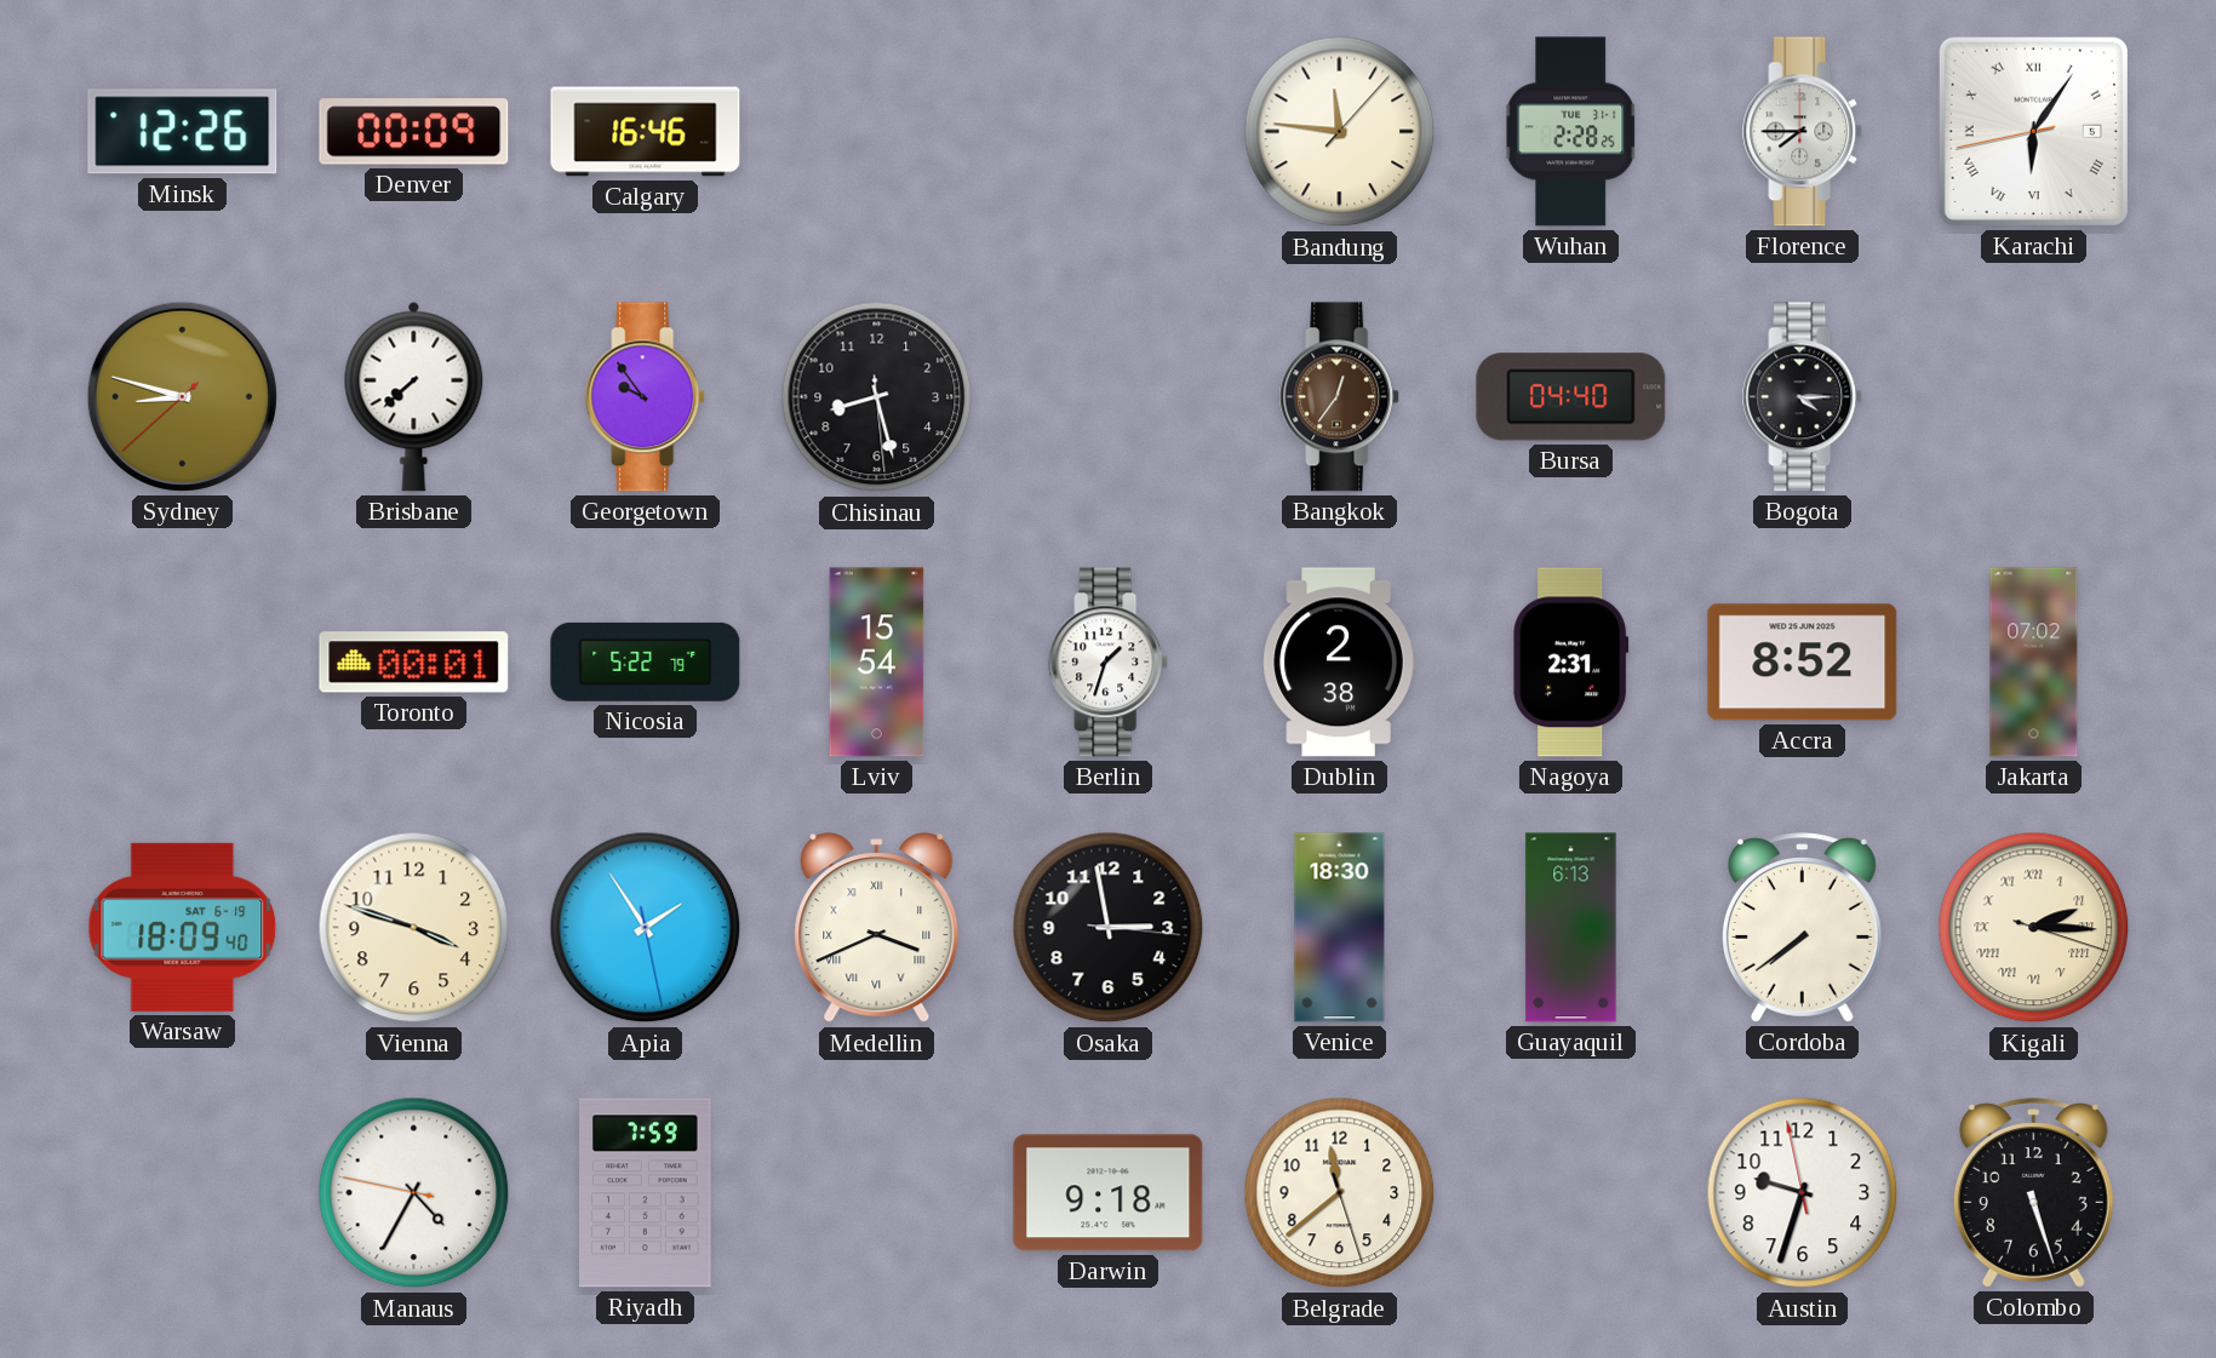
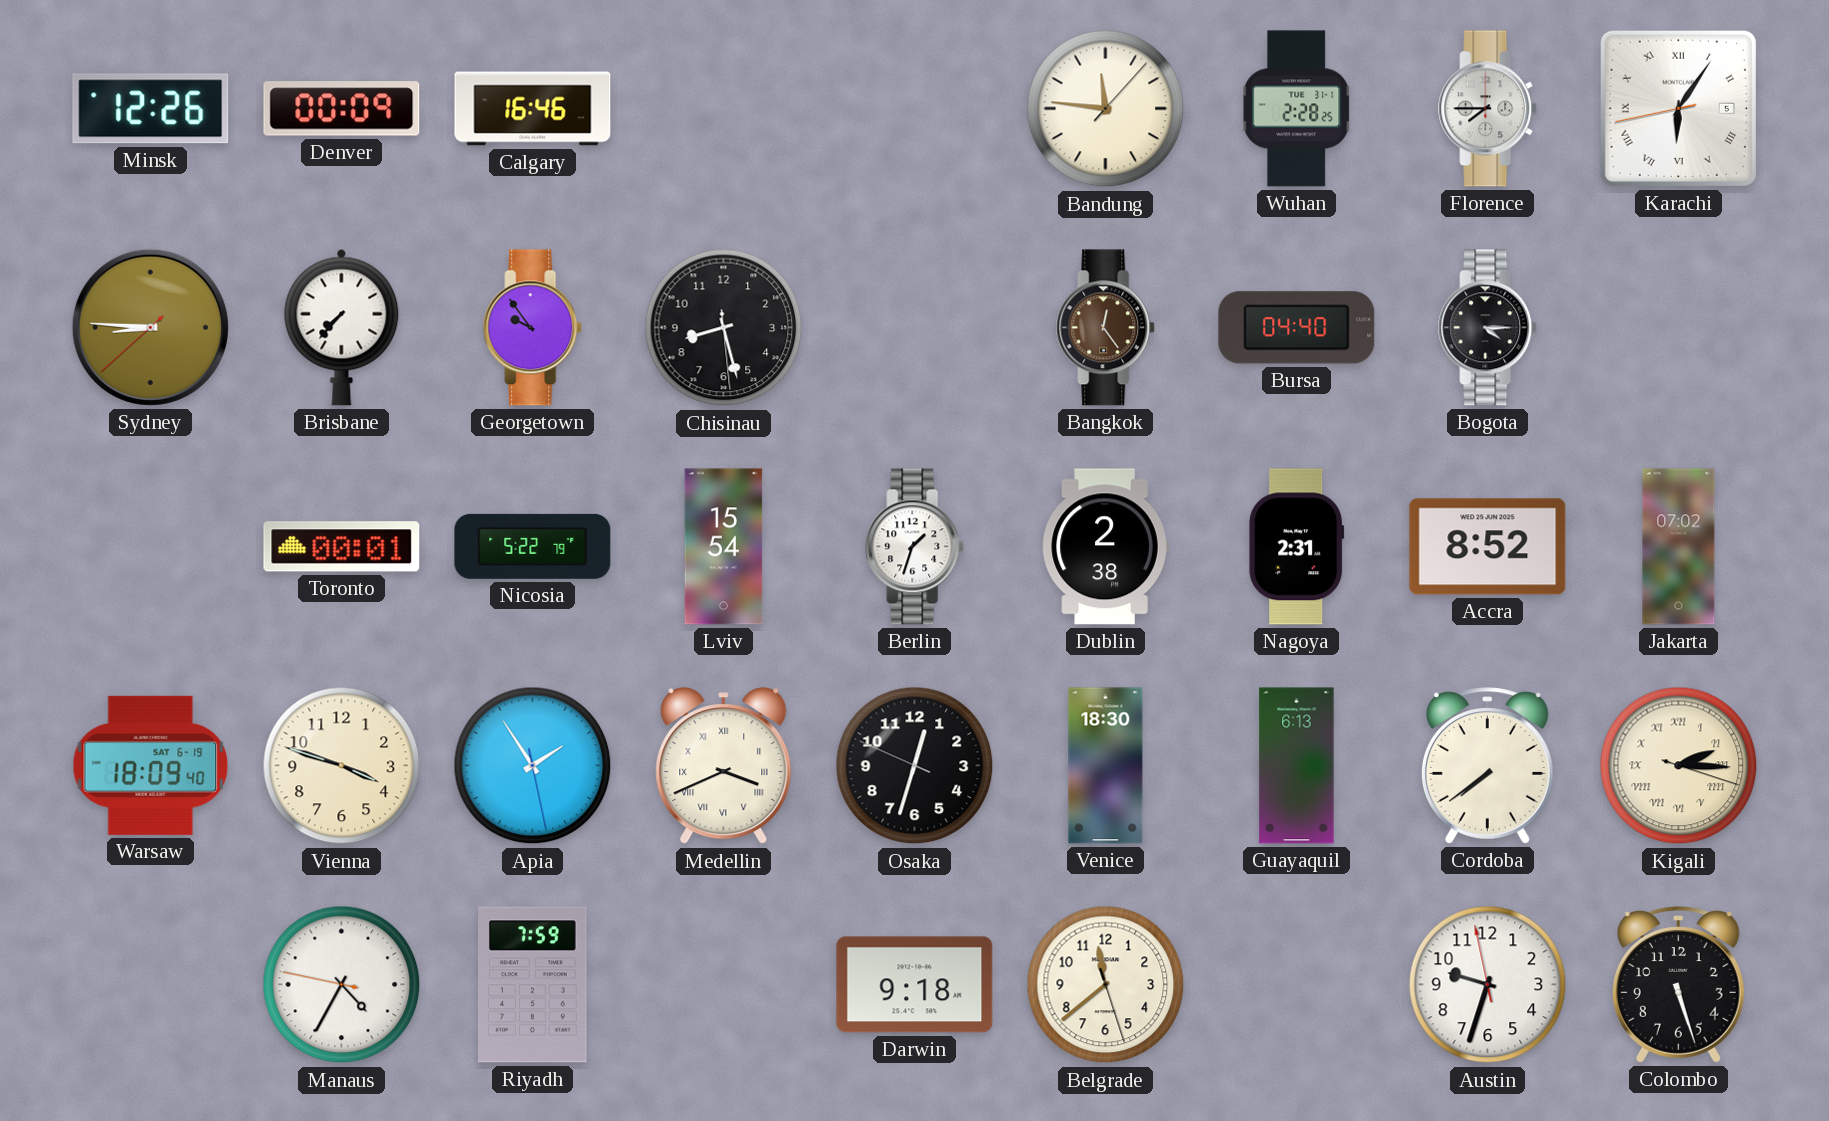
Sydney: 8:47 -> 8:45
Brisbane: 7:38 -> 7:37
Bangkok: 12:36 -> 12:24
Osaka: 2:58 -> 12:32
